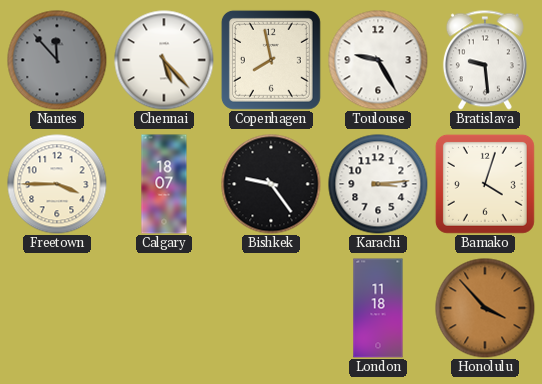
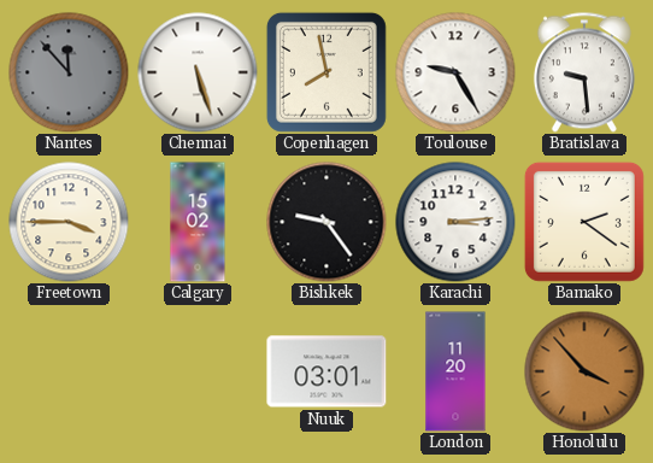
Chennai: 5:23 -> 5:27
Calgary: 18:07 -> 15:02
Bamako: 4:03 -> 2:21
Nuuk: none -> 03:01
London: 11:18 -> 11:20
